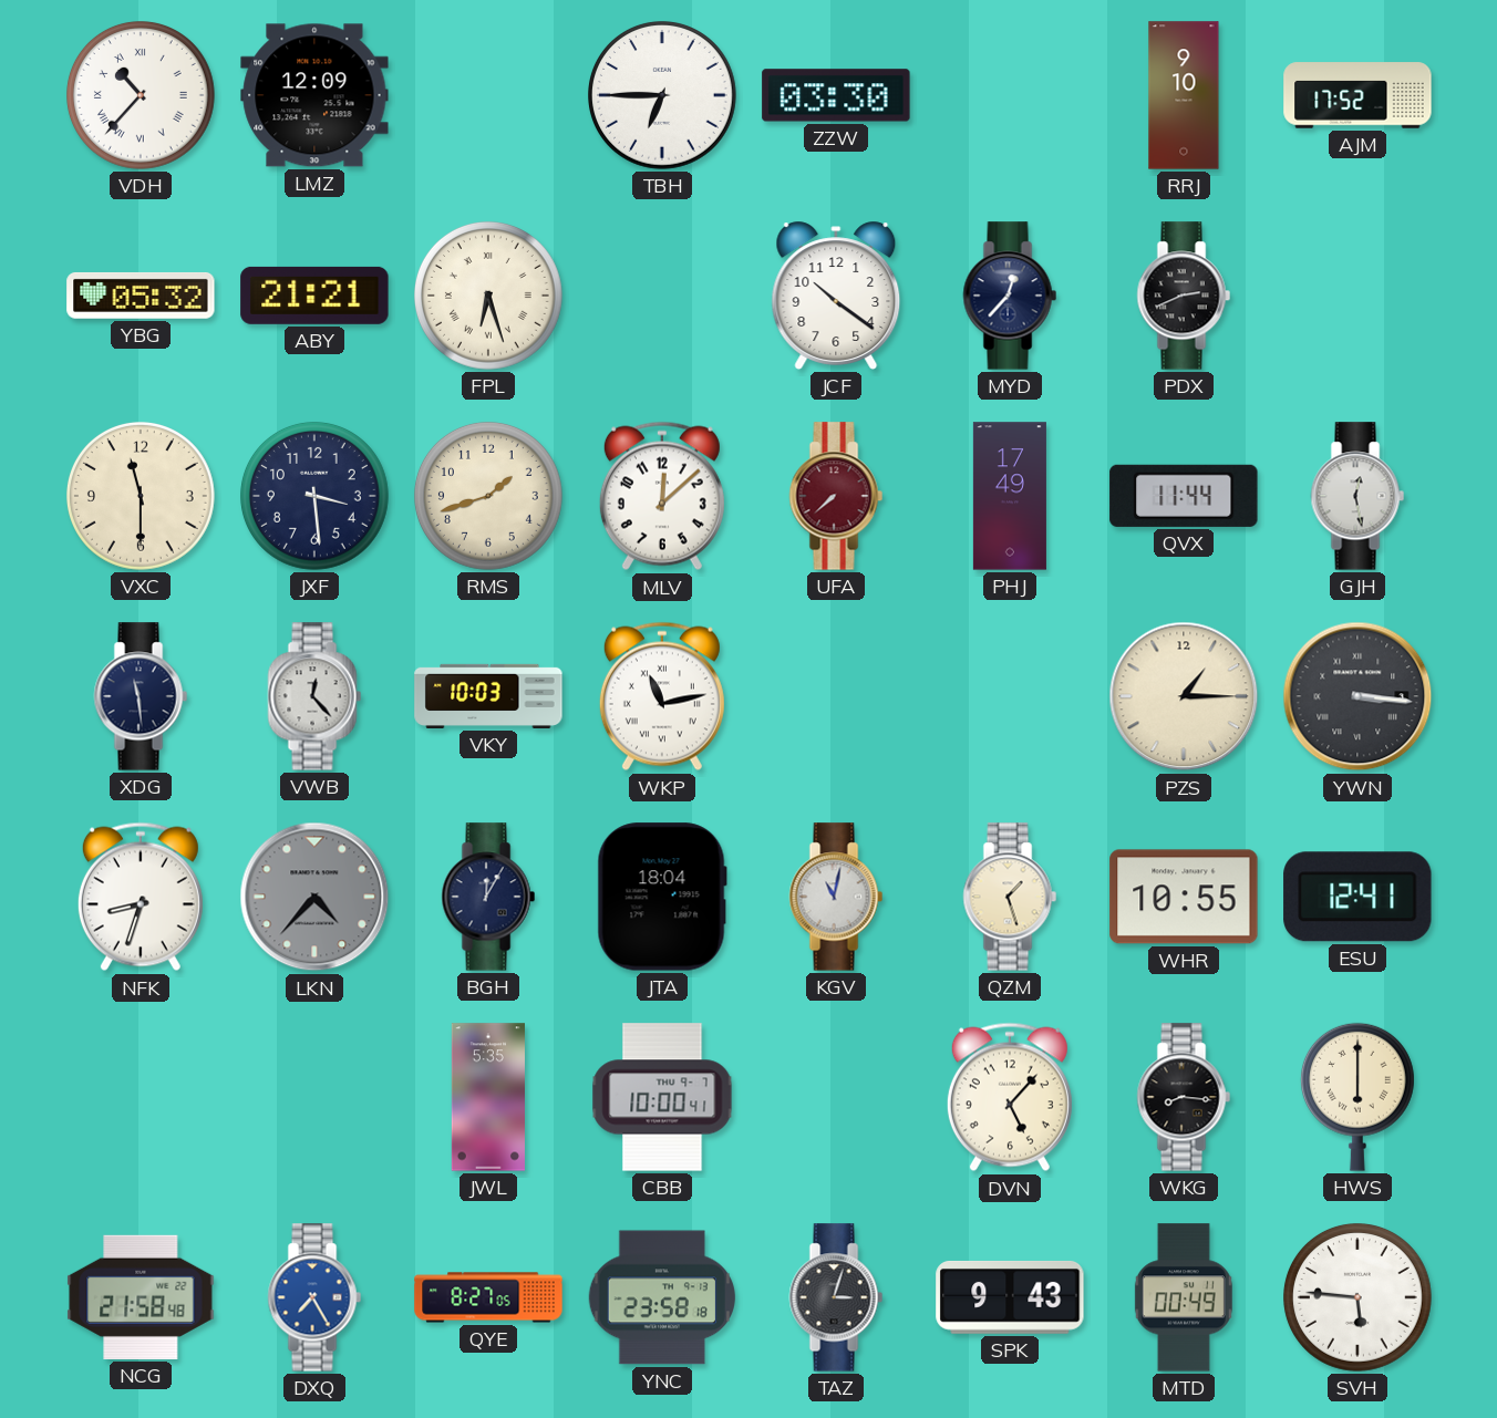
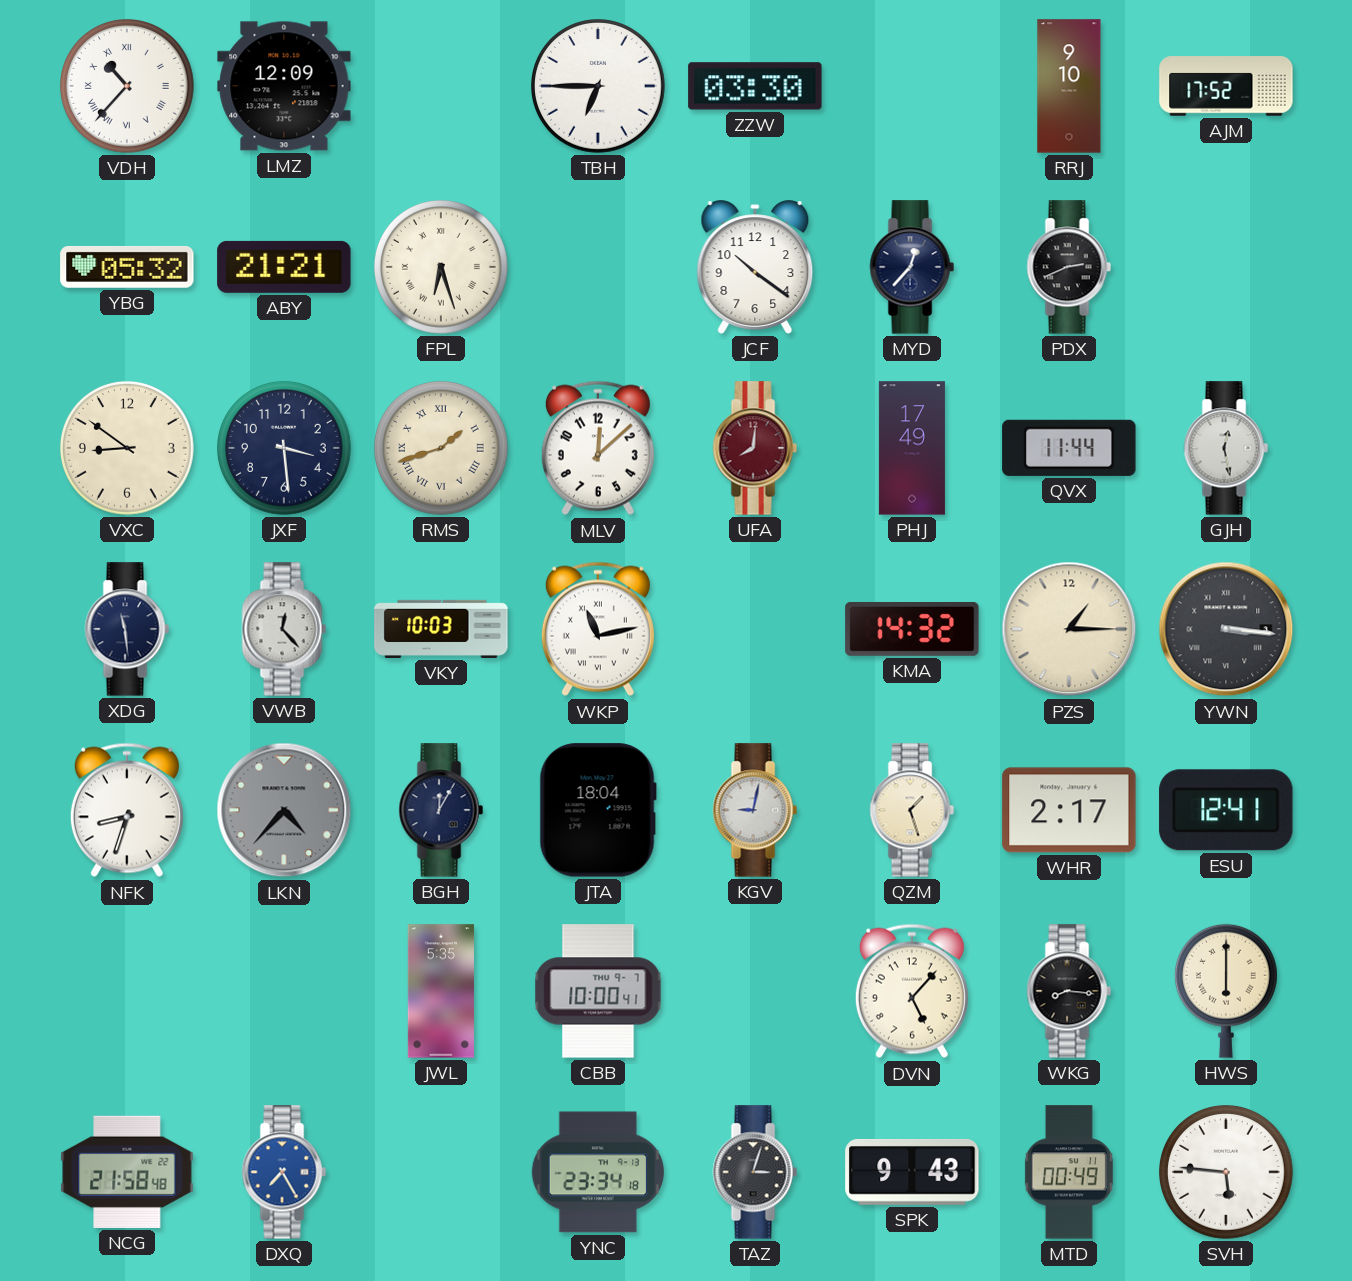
VXC: 11:30 -> 8:51
RMS numerals: Arabic -> Roman
UFA: 7:38 -> 8:01
KMA: none -> 14:32
KGV: 11:02 -> 9:02
WHR: 10:55 -> 2:17
QYE: 8:27 -> none
YNC: 23:58 -> 23:34
